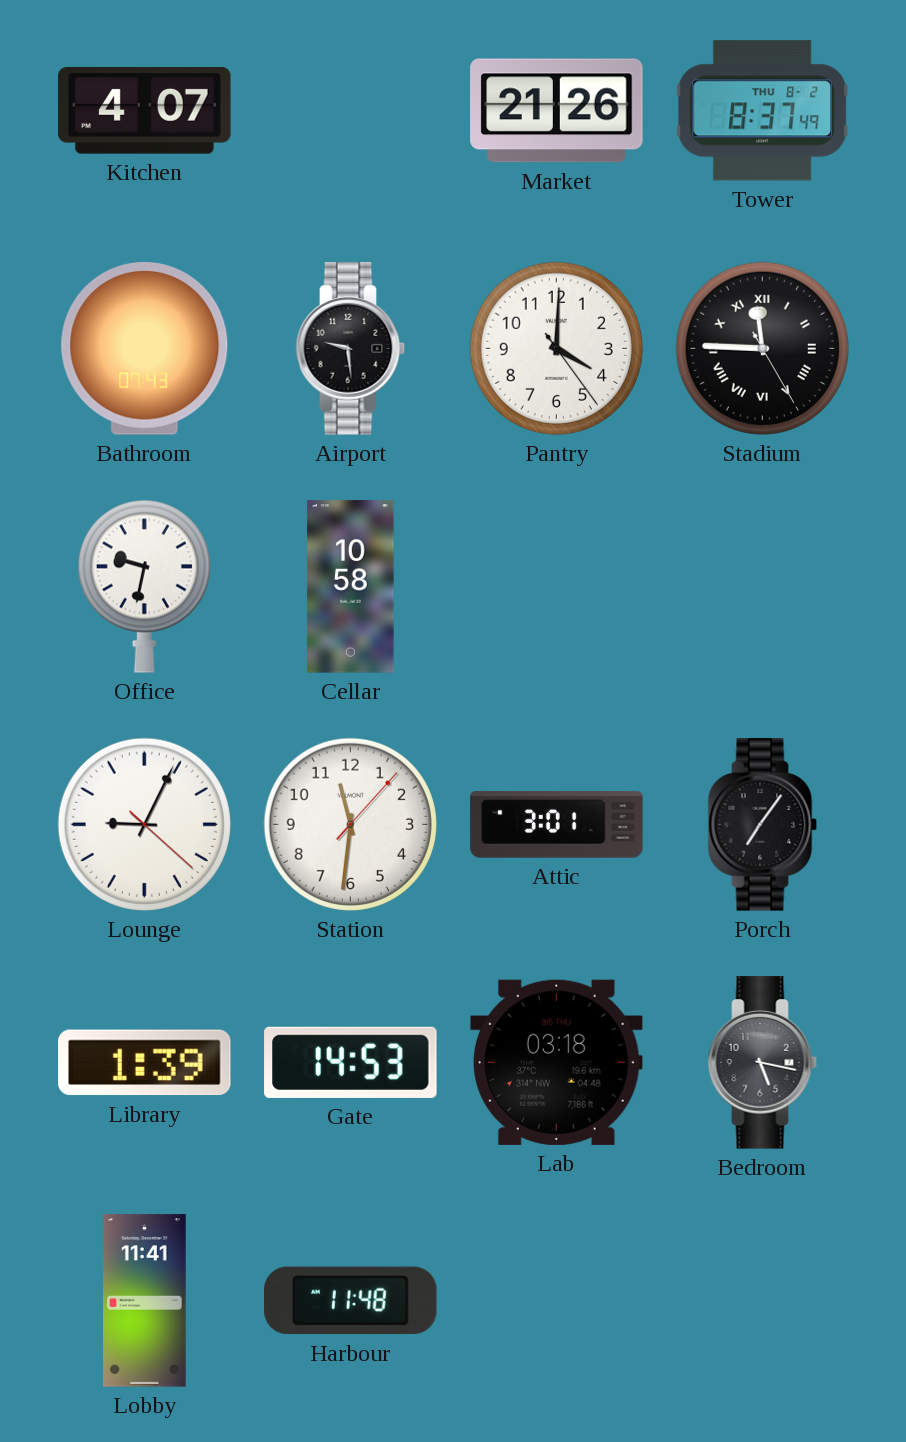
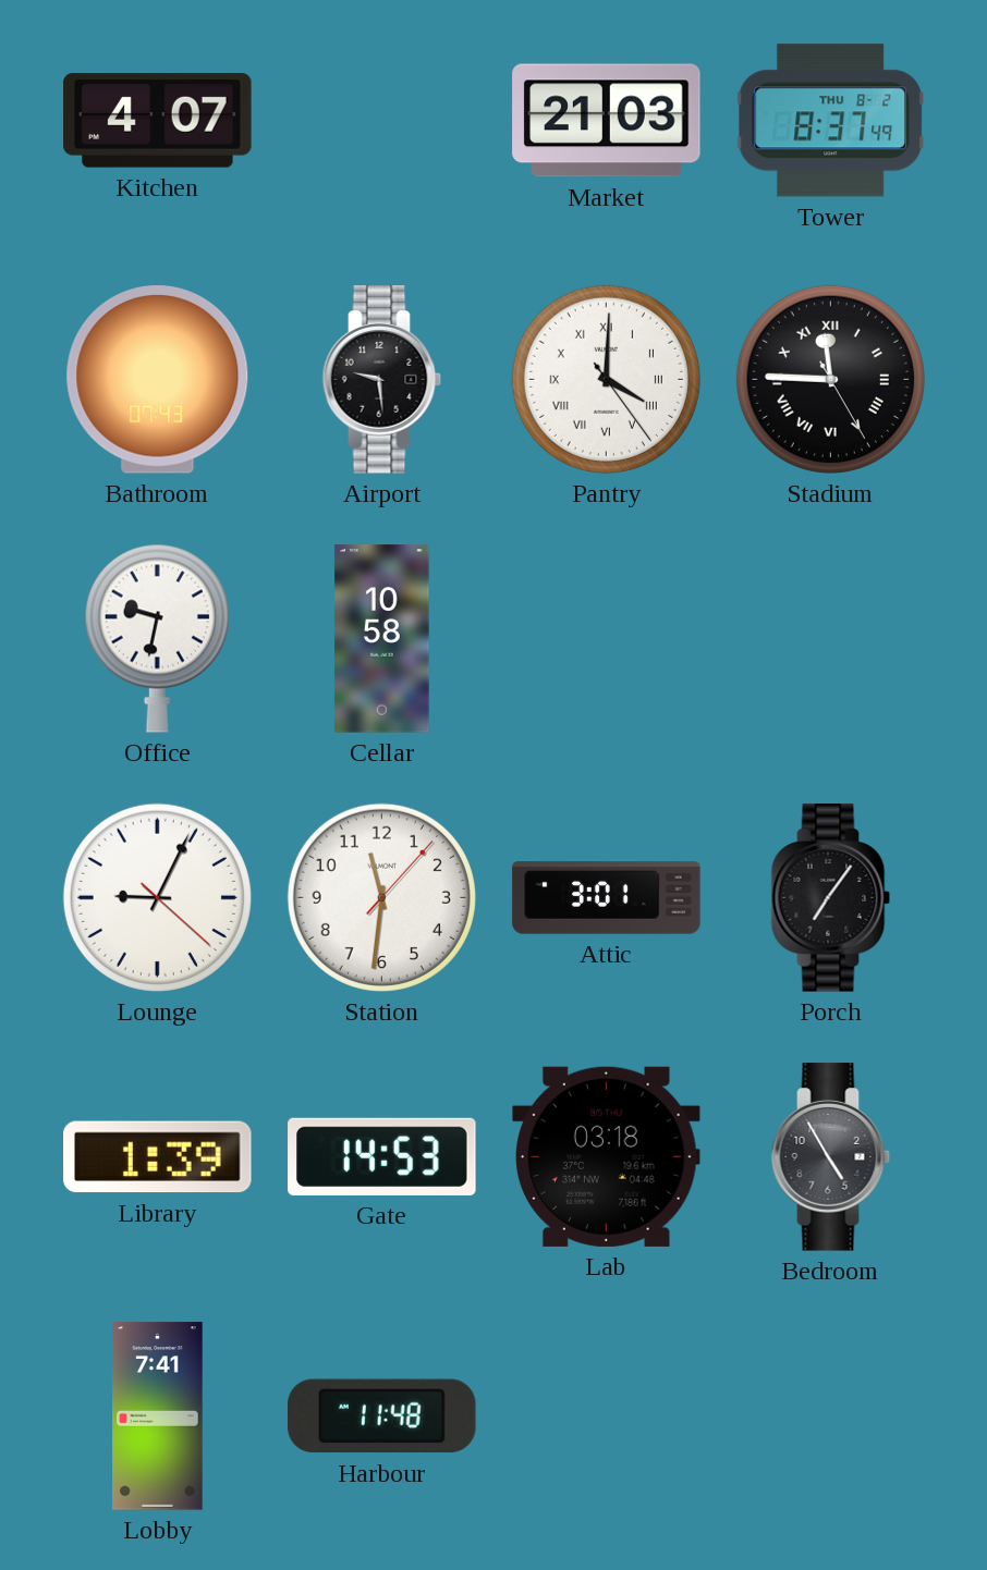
Market: 21:26 -> 21:03
Pantry numerals: Arabic -> Roman
Bedroom: 5:17 -> 4:55
Lobby: 11:41 -> 7:41
